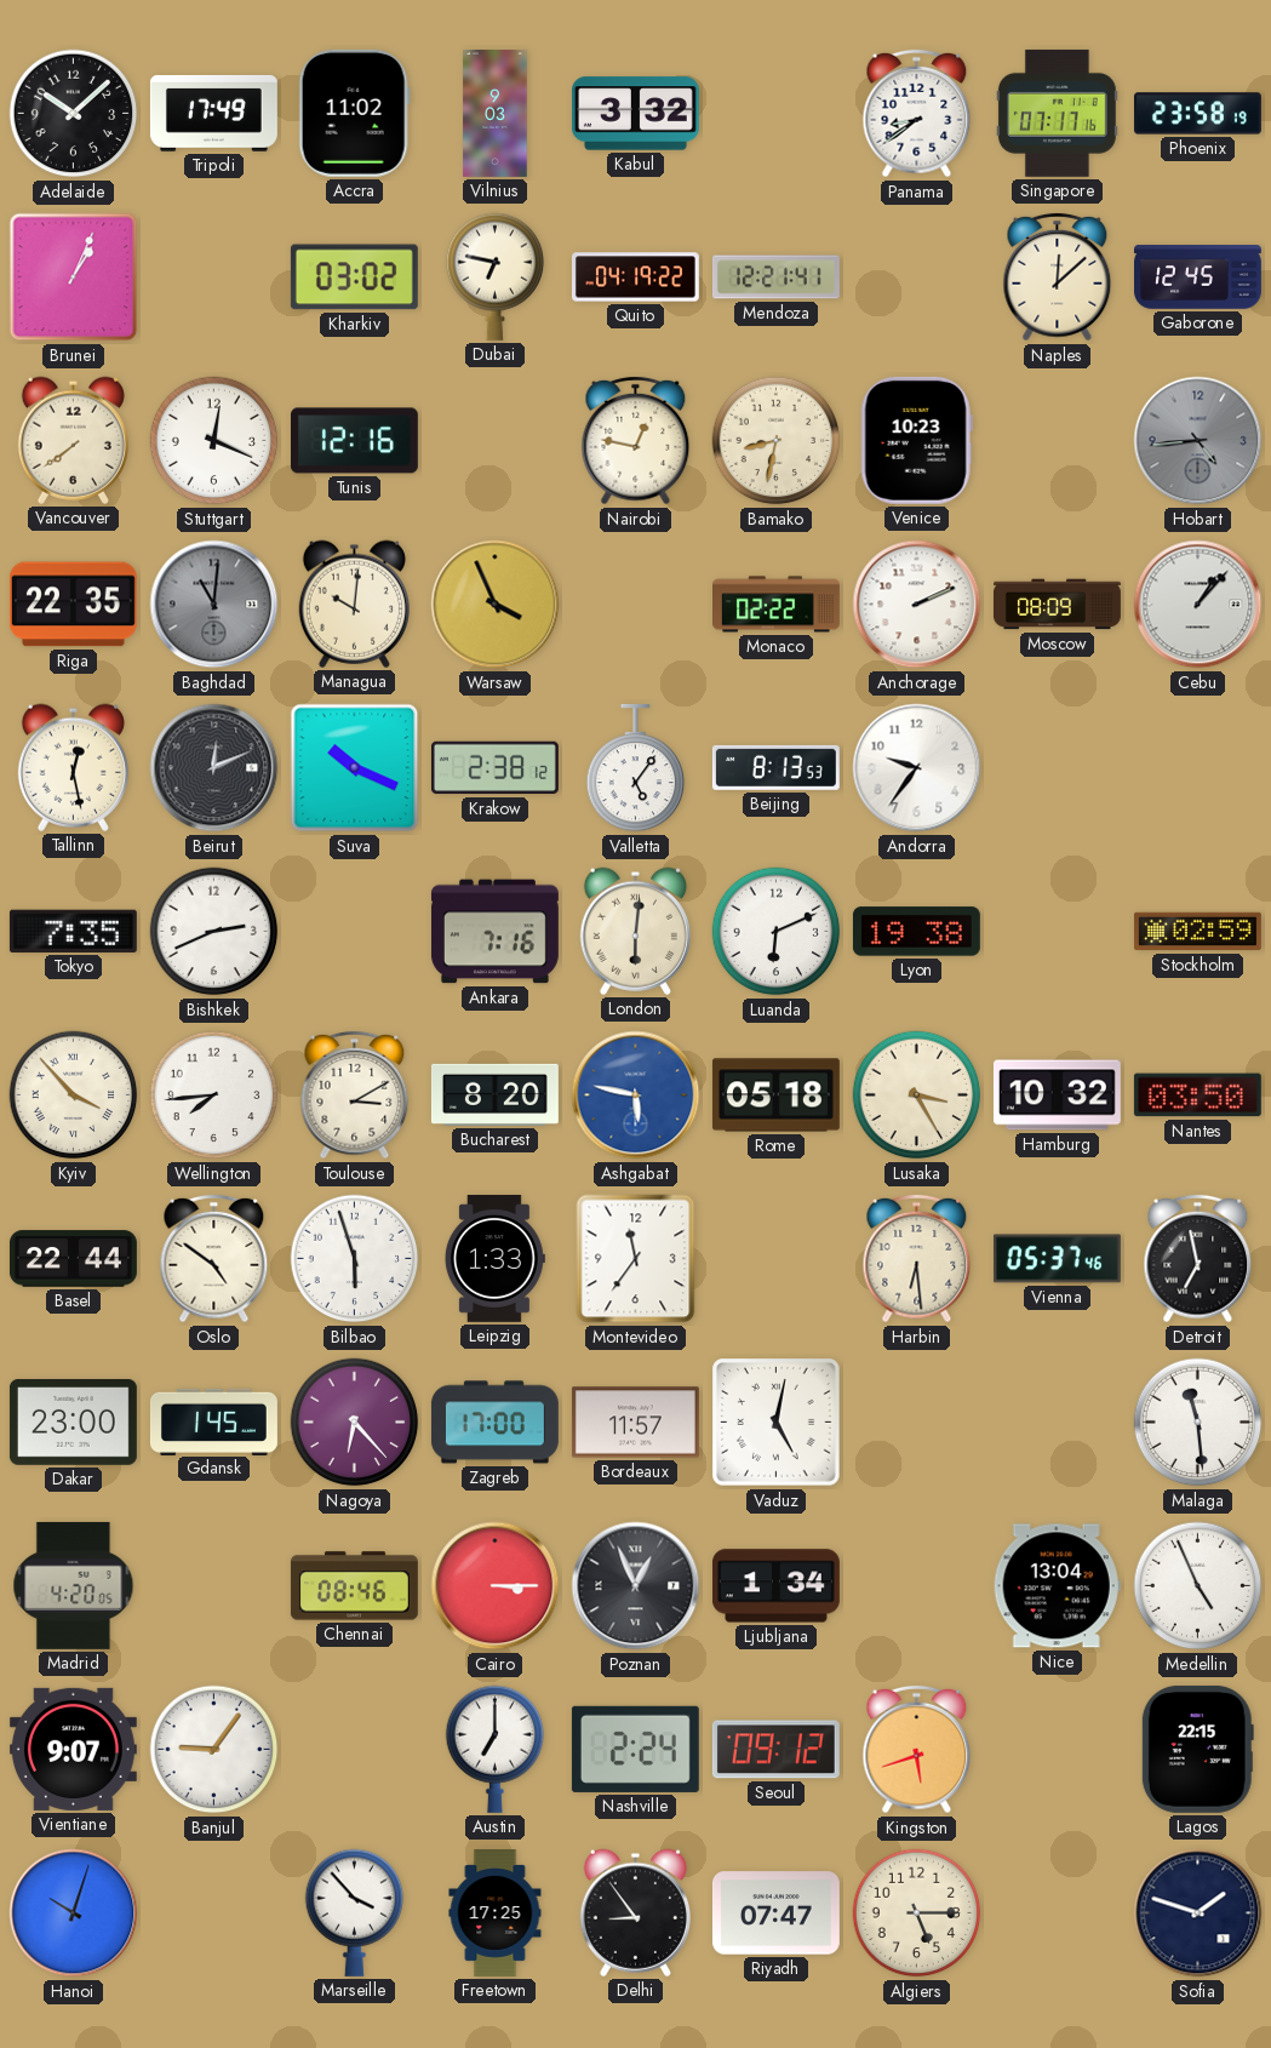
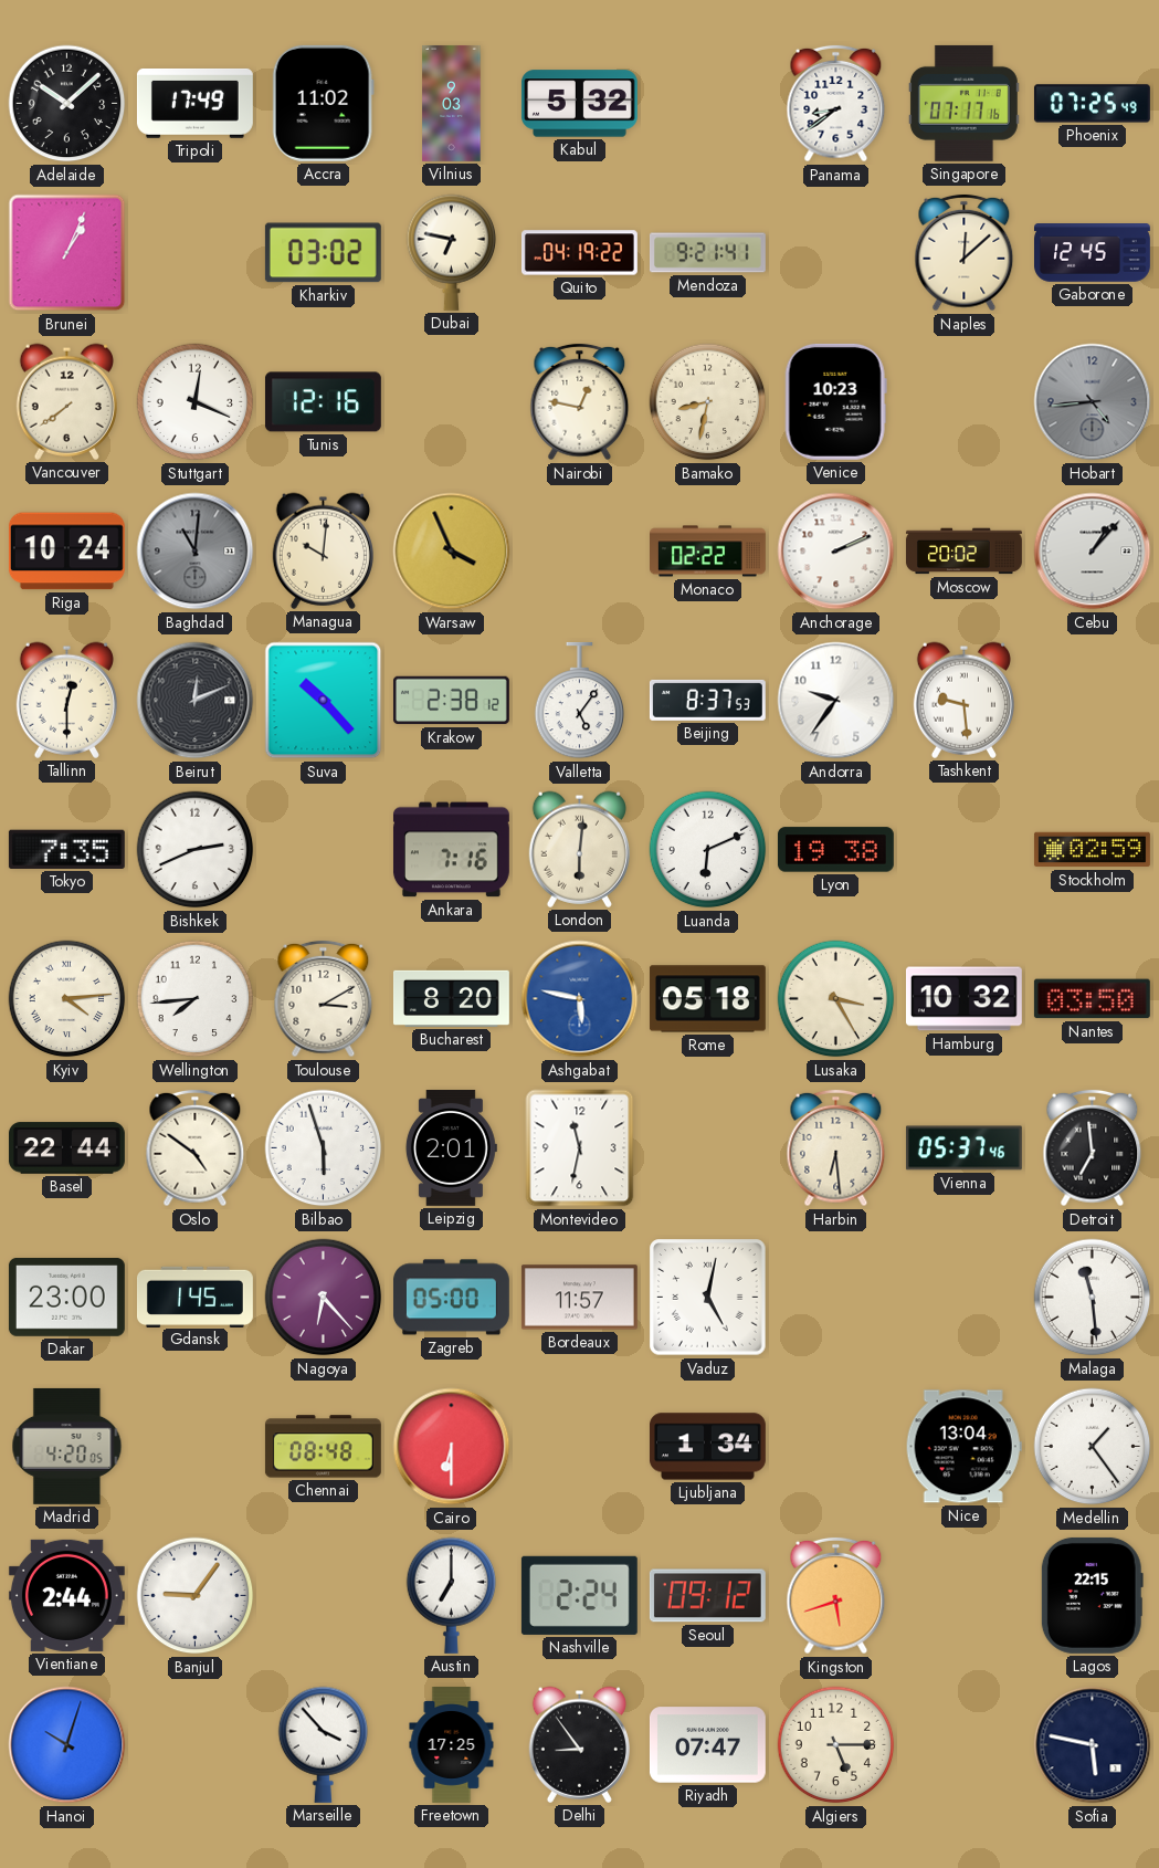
Kabul: 3:32 -> 5:32
Phoenix: 23:58 -> 07:25
Mendoza: 12:21 -> 9:21
Riga: 22:35 -> 10:24
Moscow: 08:09 -> 20:02
Tallinn: 12:28 -> 12:30
Suva: 10:19 -> 10:23
Beijing: 8:13 -> 8:37
Tashkent: none -> 9:29
Kyiv: 3:53 -> 4:14
Leipzig: 1:33 -> 2:01
Montevideo: 11:36 -> 11:32
Detroit: 6:58 -> 6:59
Zagreb: 17:00 -> 05:00
Chennai: 08:46 -> 08:48
Cairo: 3:15 -> 6:30
Poznan: 12:56 -> none
Medellin: 4:56 -> 1:24
Vientiane: 9:07 -> 2:44
Sofia: 1:48 -> 5:47
